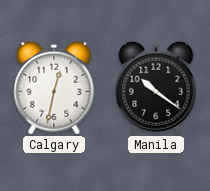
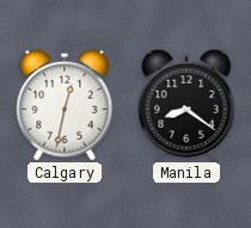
Manila: 10:21 -> 8:21
